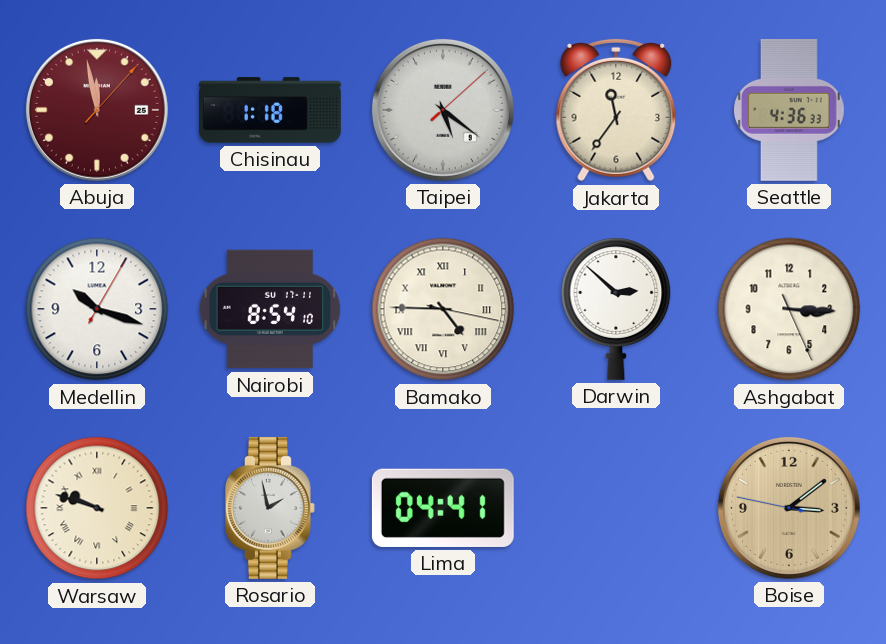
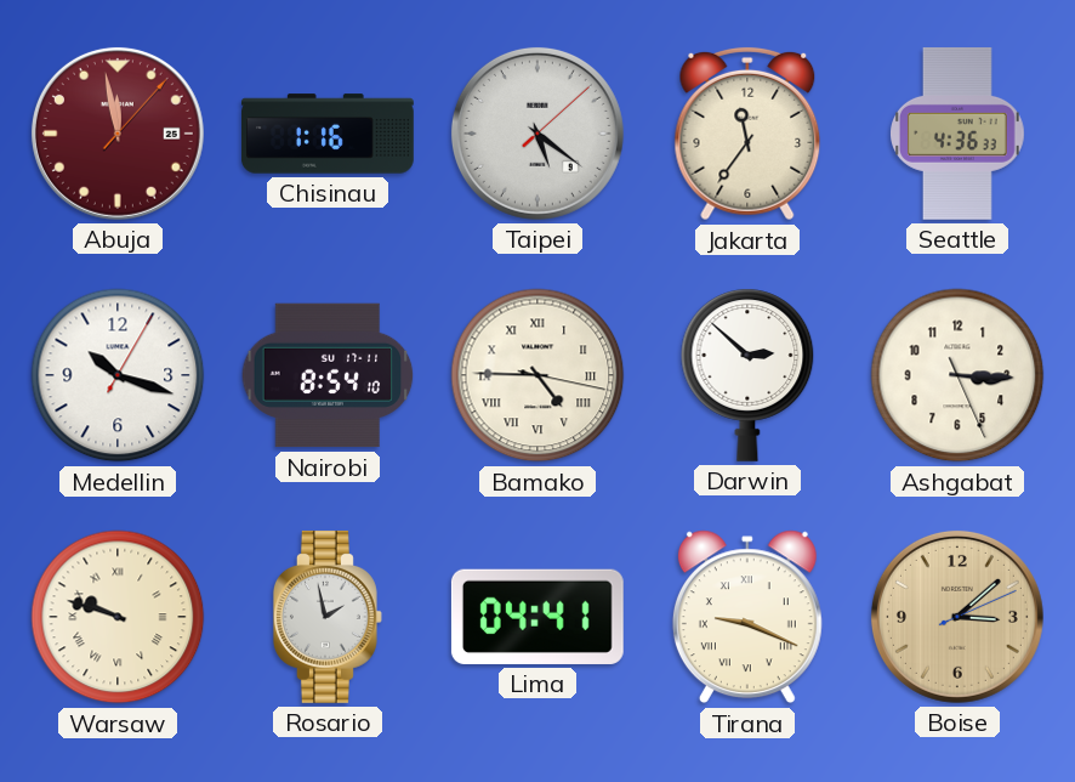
Chisinau: 1:18 -> 1:16
Tirana: none -> 9:19
Boise: 3:08:47 -> 3:08:11
